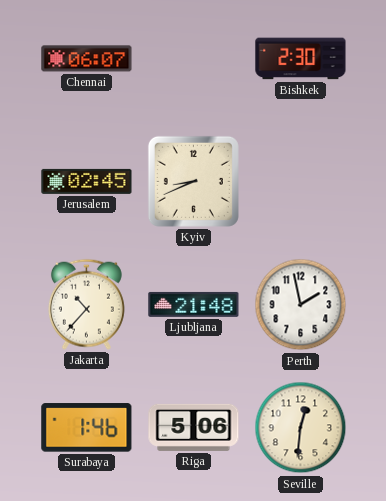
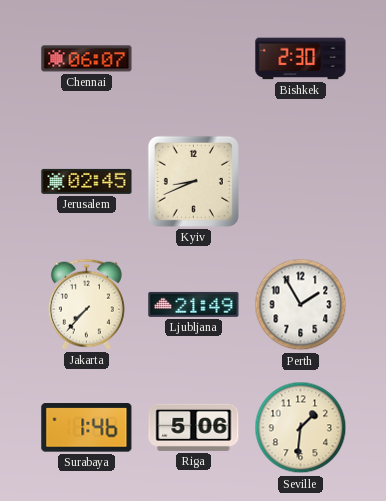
Jakarta: 10:37 -> 7:37
Ljubljana: 21:48 -> 21:49
Perth: 1:58 -> 1:55
Seville: 12:31 -> 1:31
